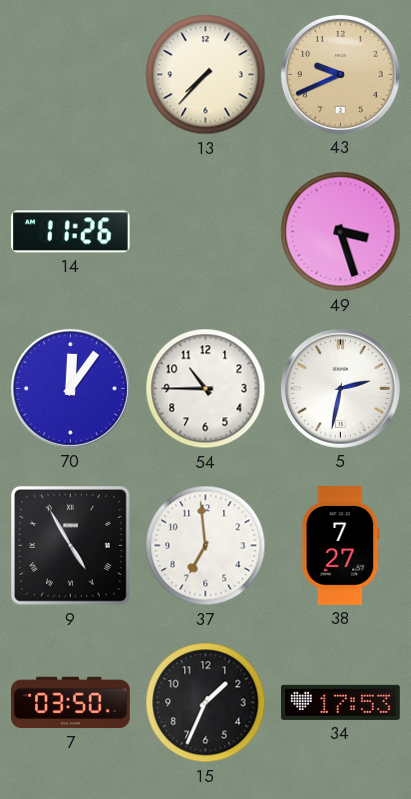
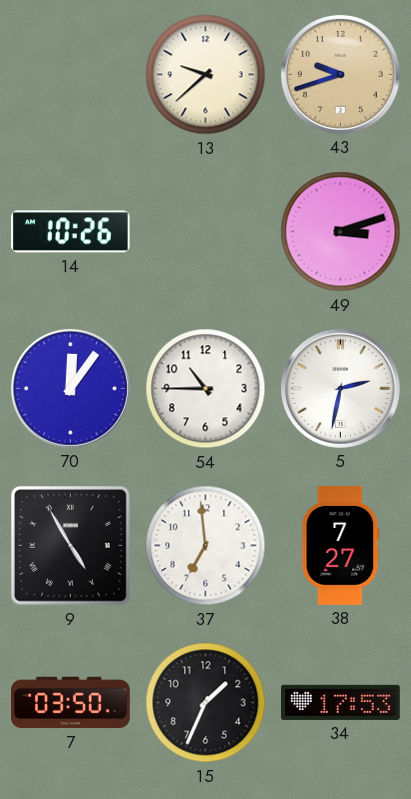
13: 7:37 -> 9:38
43: 9:41 -> 9:42
14: 11:26 -> 10:26
49: 3:27 -> 3:12
